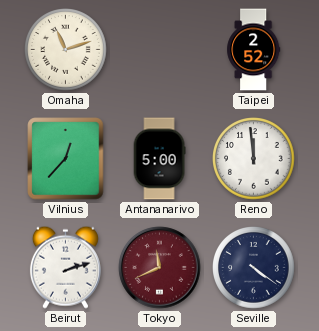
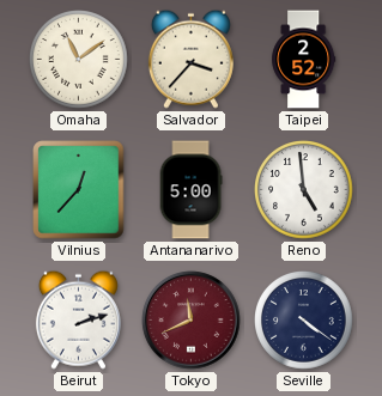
Omaha: 11:12 -> 11:09
Salvador: none -> 3:37
Reno: 11:59 -> 4:59
